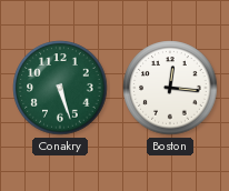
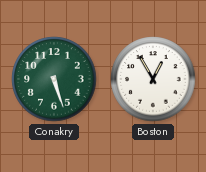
Boston: 12:16 -> 12:55
